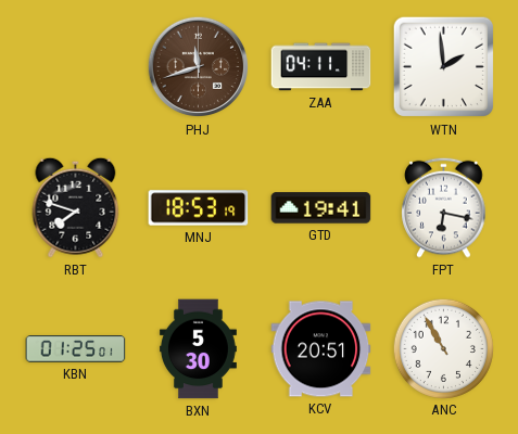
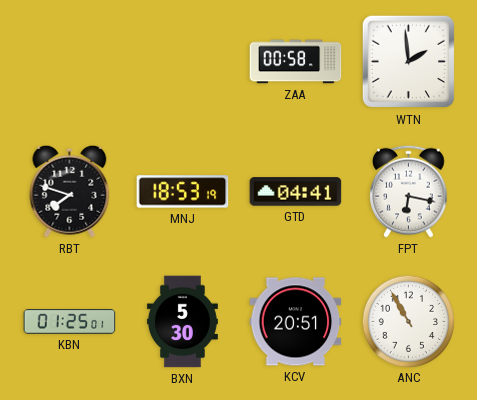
PHJ: 11:42 -> none
ZAA: 04:11 -> 00:58
GTD: 19:41 -> 04:41
